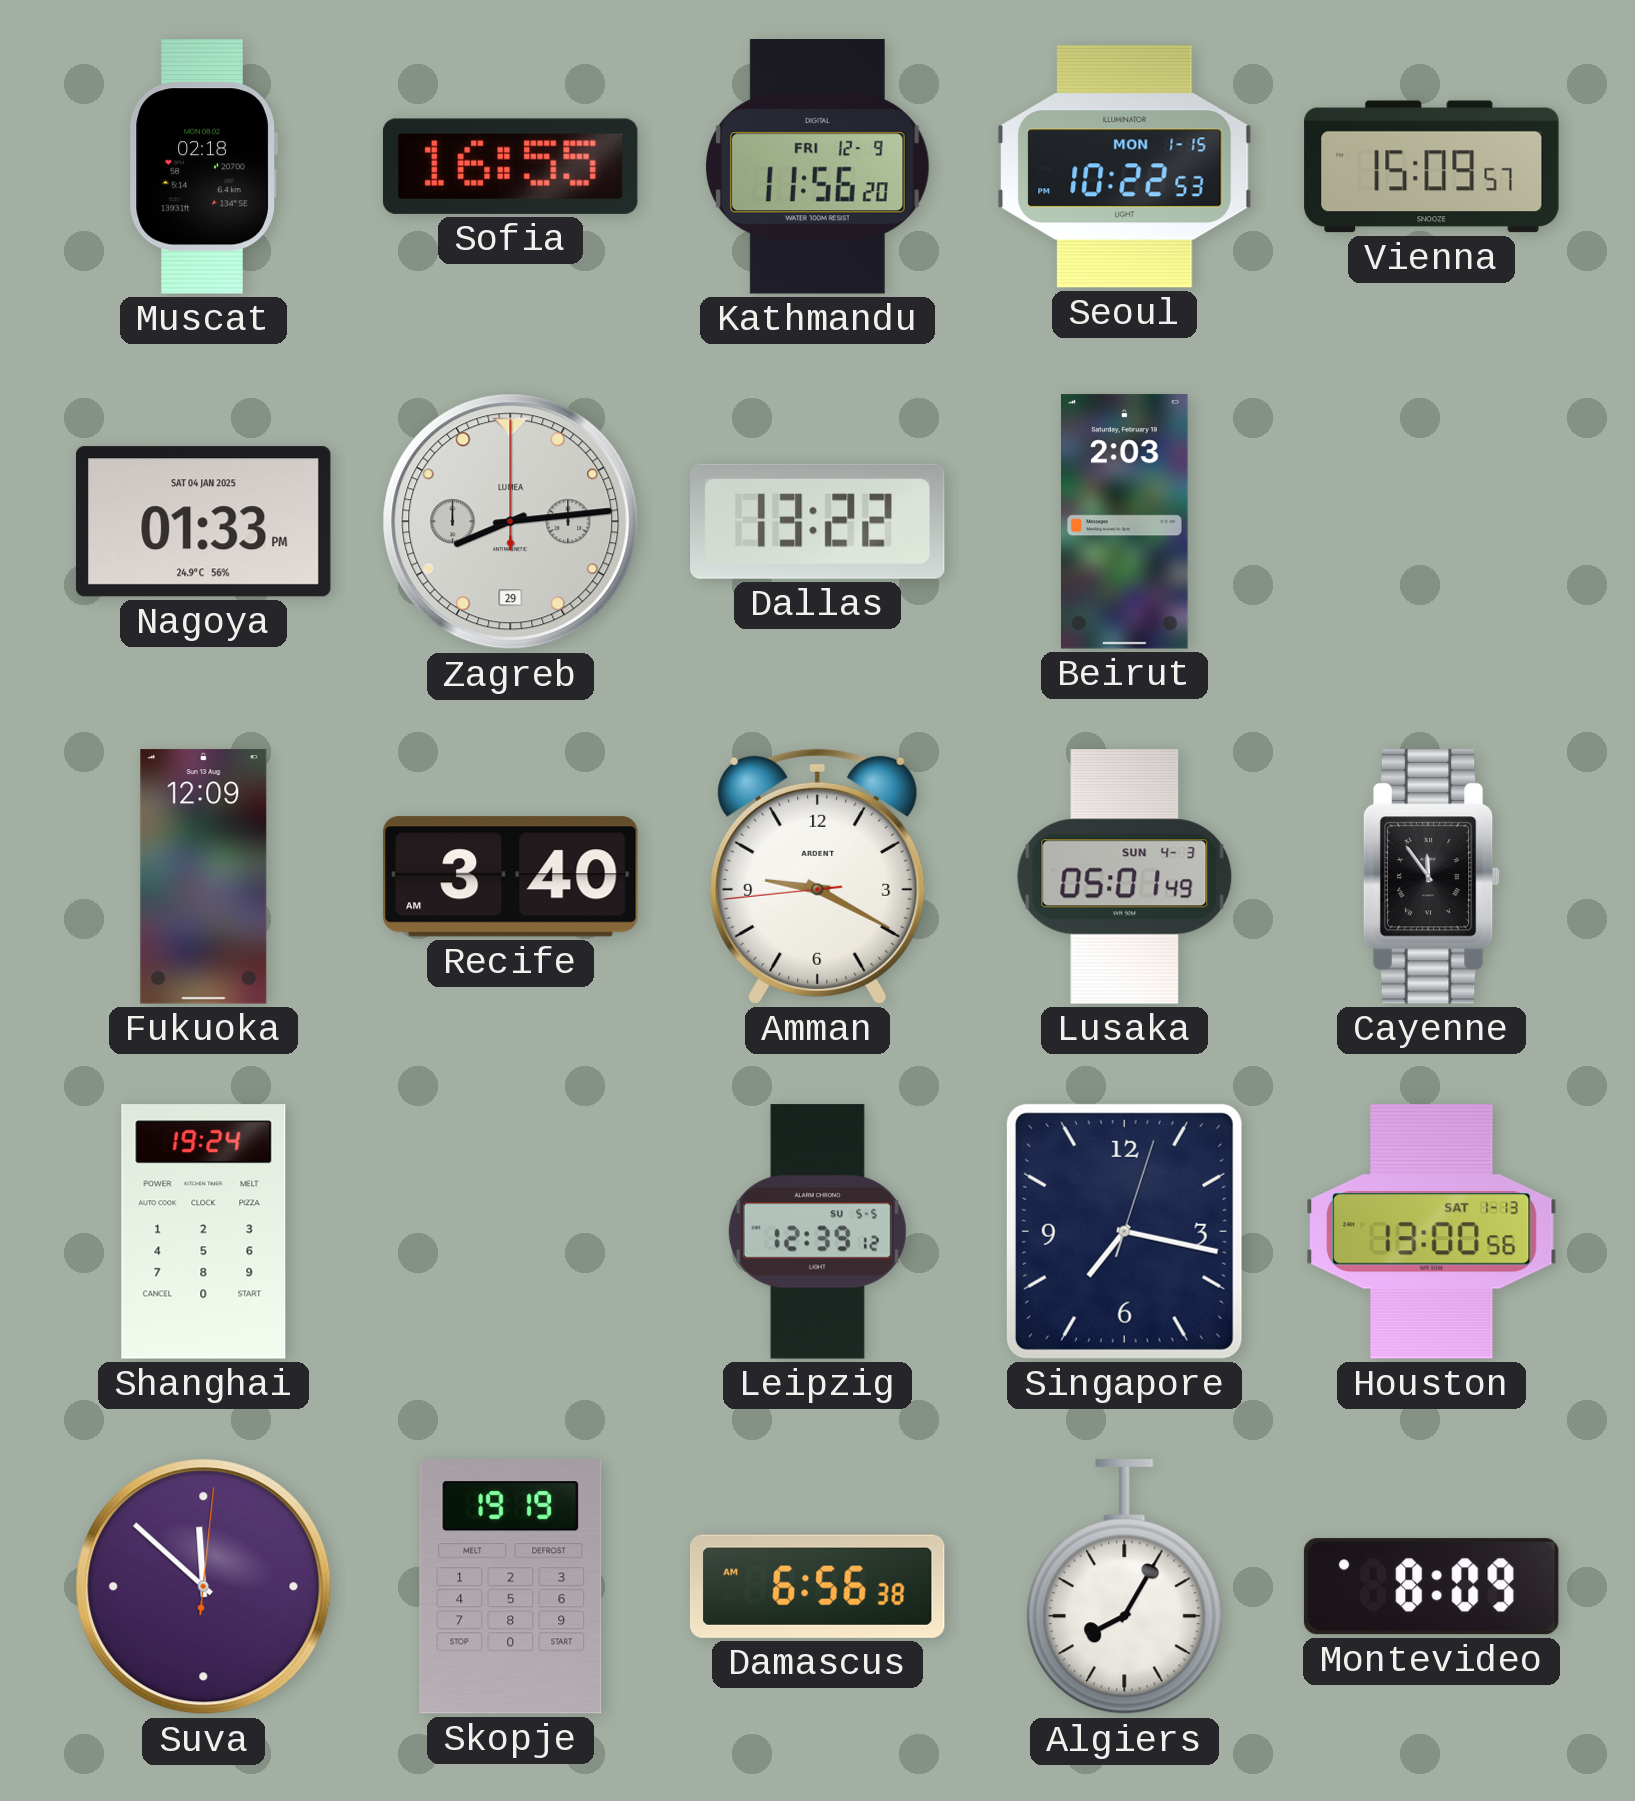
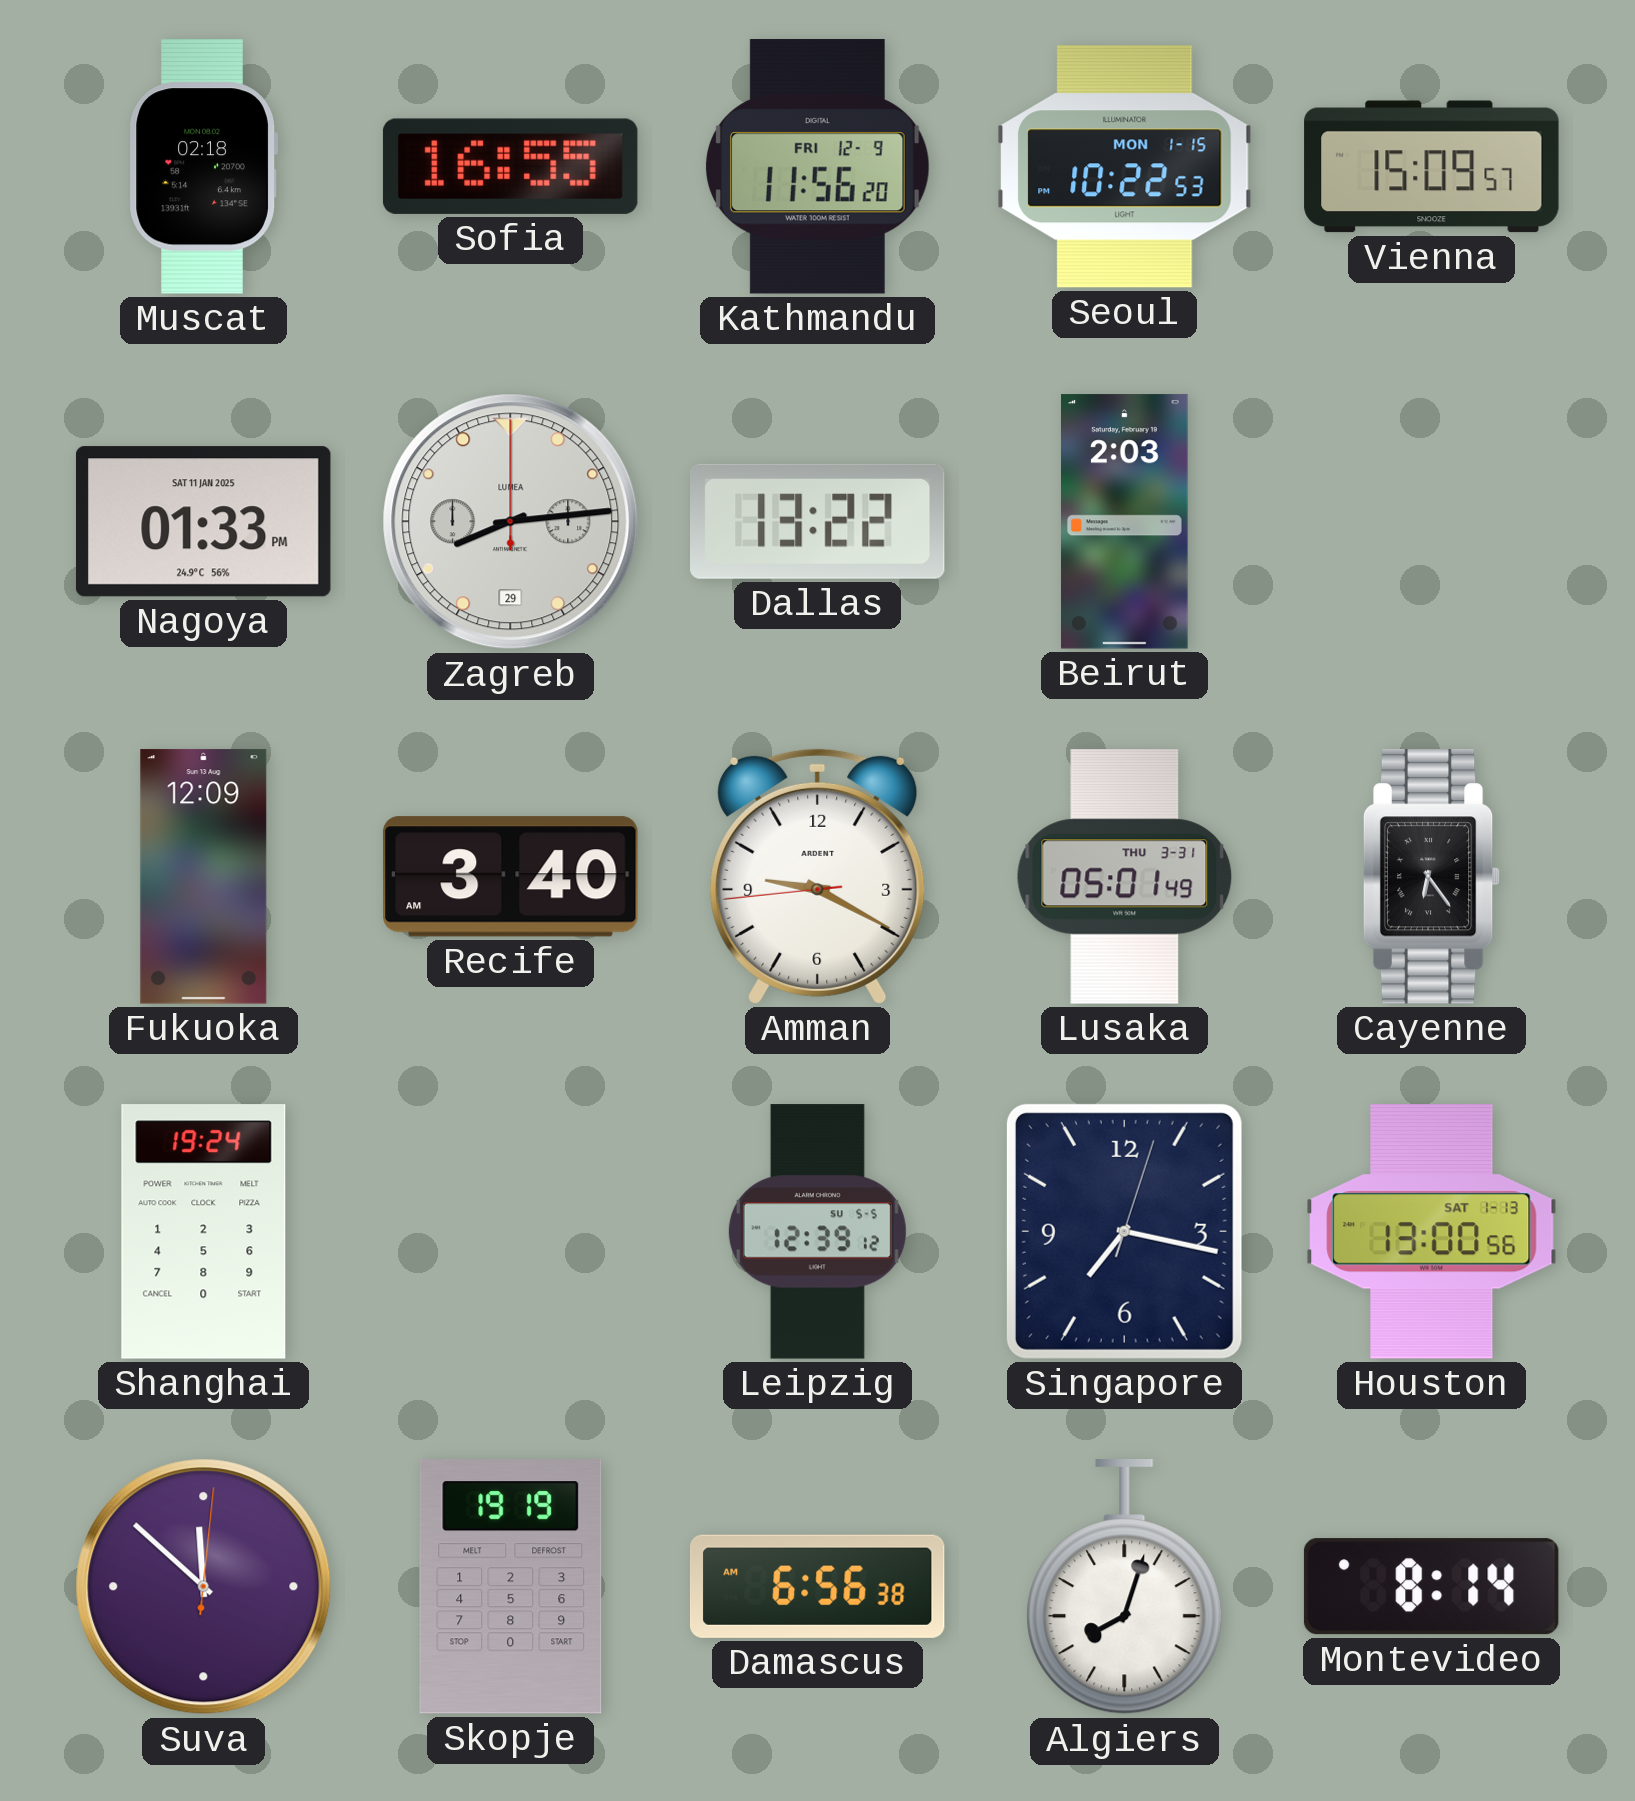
Nagoya date: SAT 04 JAN 2025 -> SAT 11 JAN 2025
Lusaka date: SUN 4-3 -> THU 3-31
Cayenne: 11:54 -> 6:24
Algiers: 8:05 -> 8:03
Montevideo: 8:09 -> 8:14
